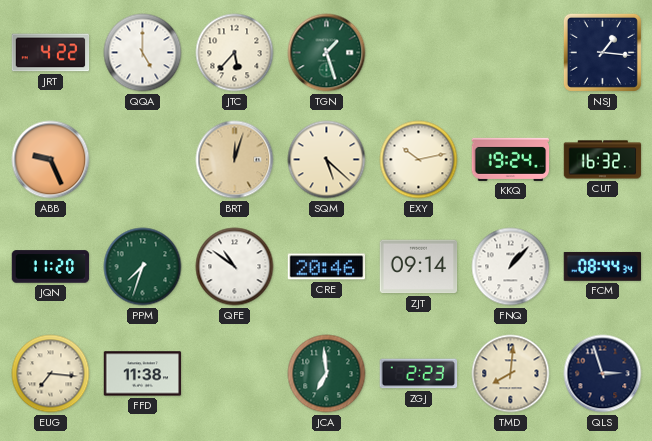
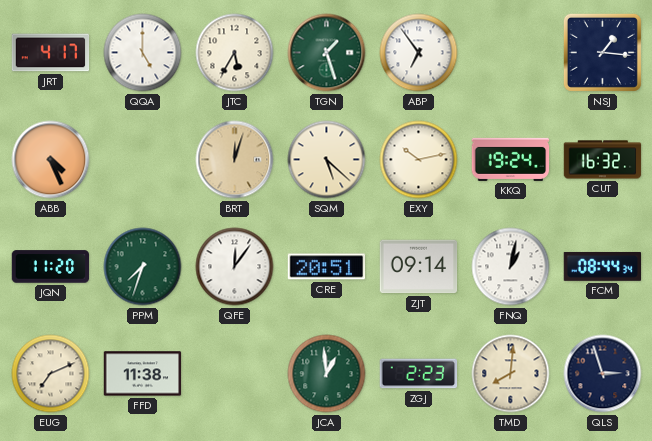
JRT: 4:22 -> 4:17
JTC: 5:37 -> 5:35
ABP: none -> 6:54
ABB: 9:26 -> 4:26
QFE: 10:51 -> 12:06
CRE: 20:46 -> 20:51
FNQ: 1:07 -> 1:02
EUG: 7:16 -> 7:11
JCA: 6:59 -> 12:59
